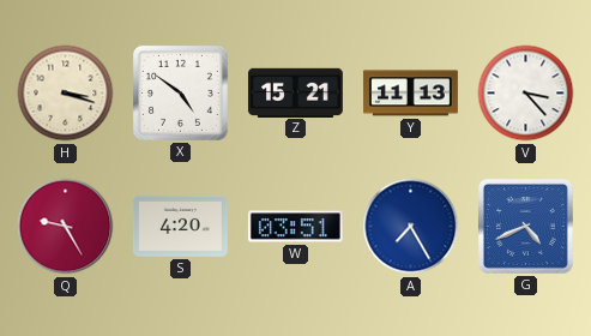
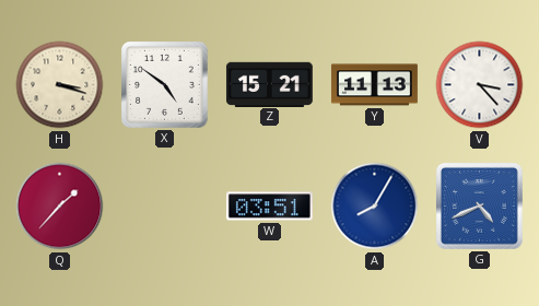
Q: 9:25 -> 1:37
S: 4:20 -> none
A: 7:25 -> 8:05
